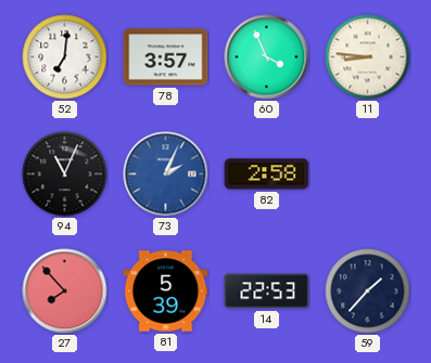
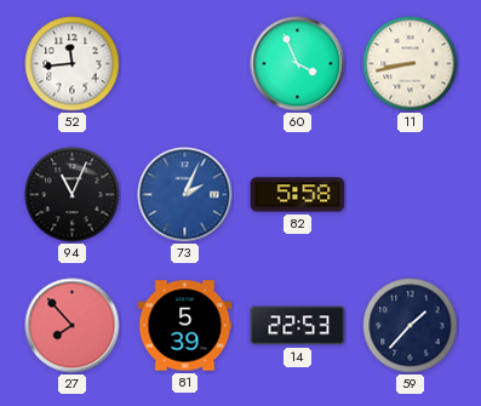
52: 7:01 -> 11:44
78: 3:57 -> none
11: 8:46 -> 8:43
82: 2:58 -> 5:58
